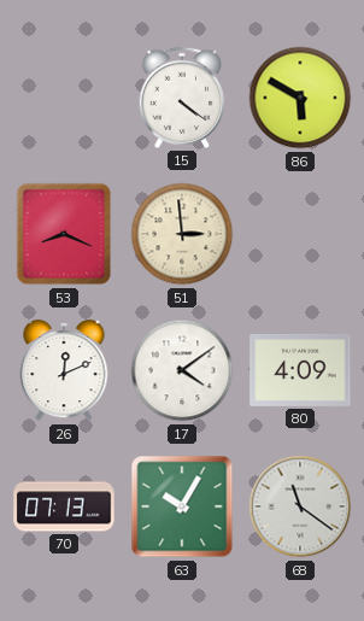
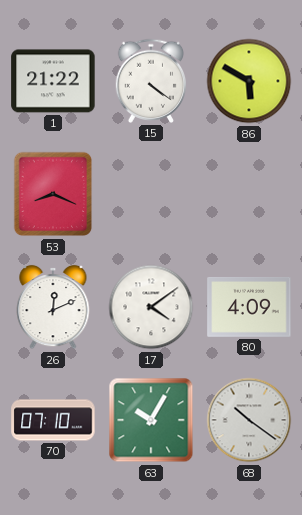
1: none -> 21:22
51: 2:59 -> none
70: 07:13 -> 07:10
68: 11:21 -> 10:21
